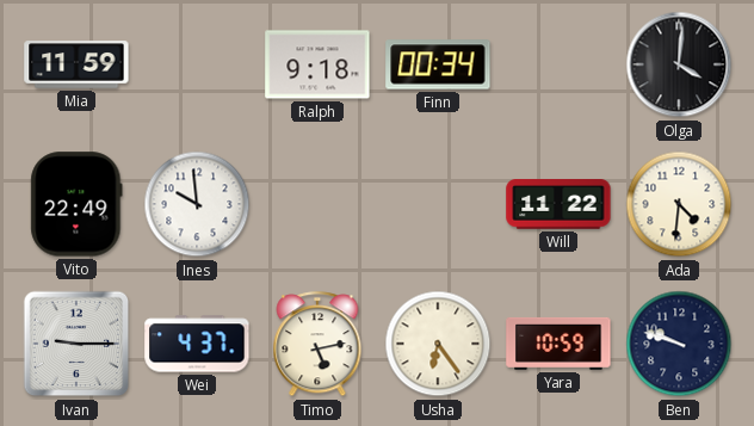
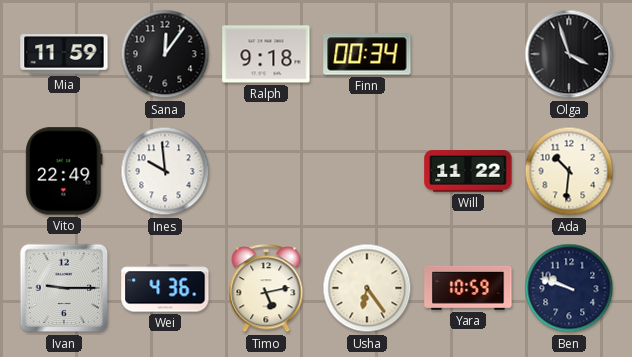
Sana: none -> 12:06
Olga: 4:01 -> 3:57
Ada: 4:31 -> 10:31
Wei: 4:37 -> 4:36
